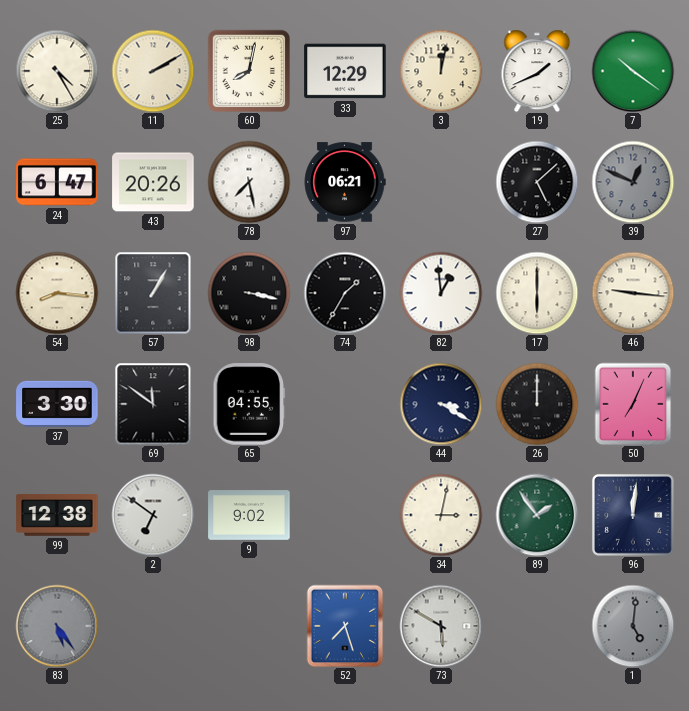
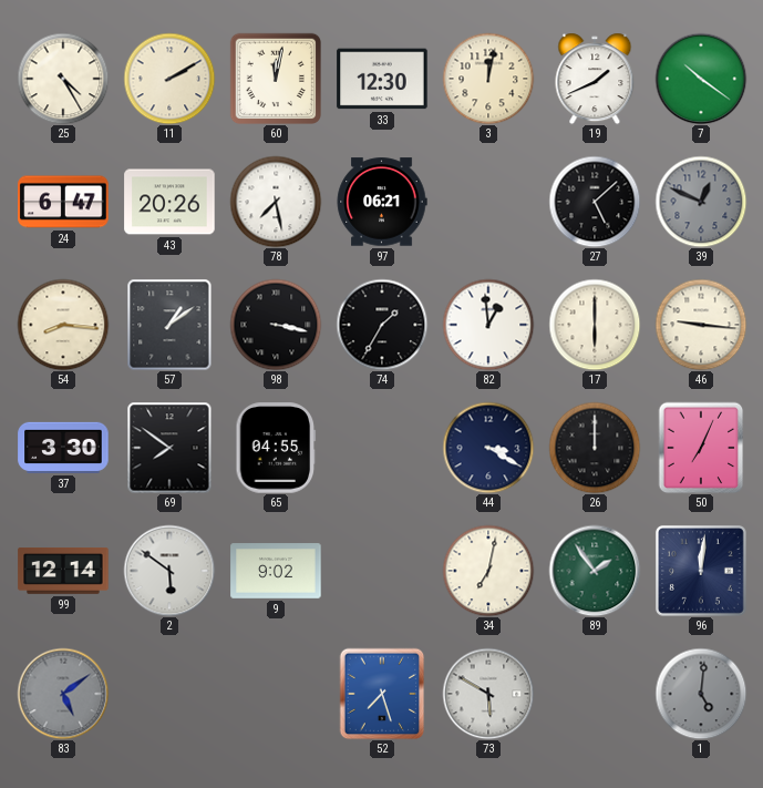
60: 8:02 -> 12:02
33: 12:29 -> 12:30
57: 1:05 -> 1:09
69: 11:51 -> 7:51
99: 12:38 -> 12:14
2: 6:51 -> 5:51
34: 3:02 -> 7:02
83: 5:24 -> 5:09
